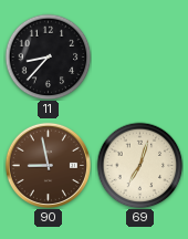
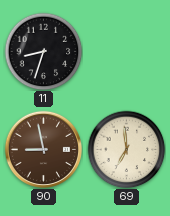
11: 8:37 -> 8:33
69: 7:03 -> 6:59
